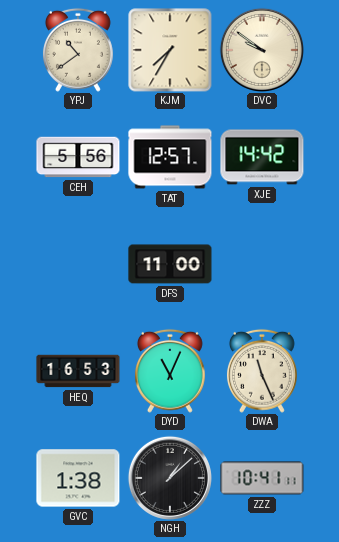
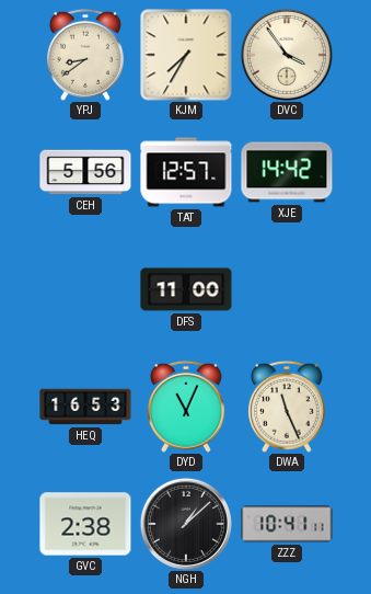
YPJ: 10:39 -> 8:39
DVC: 9:51 -> 3:54
GVC: 1:38 -> 2:38
